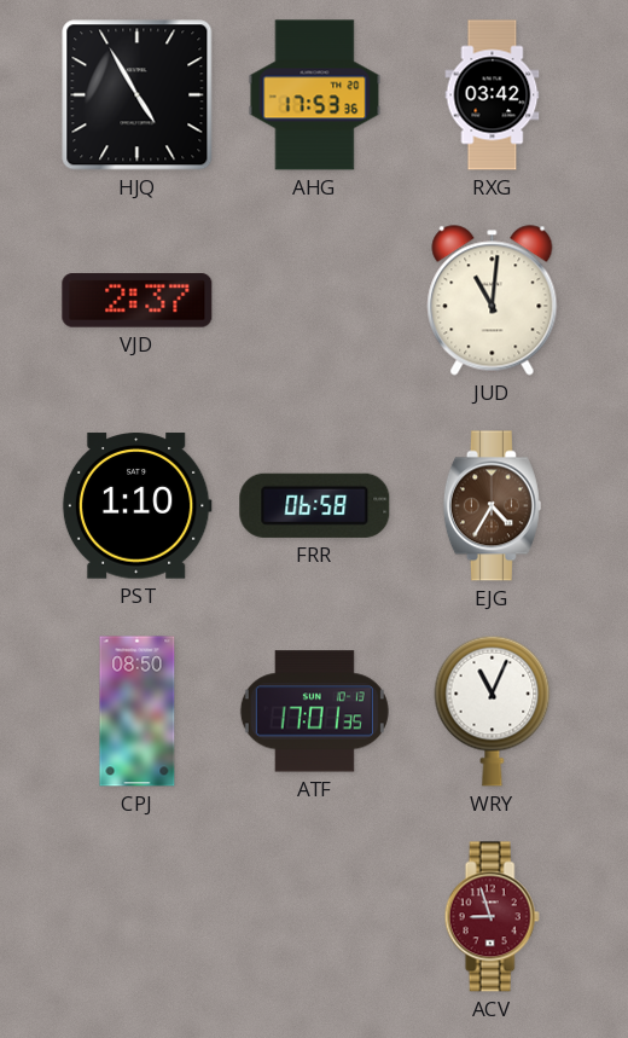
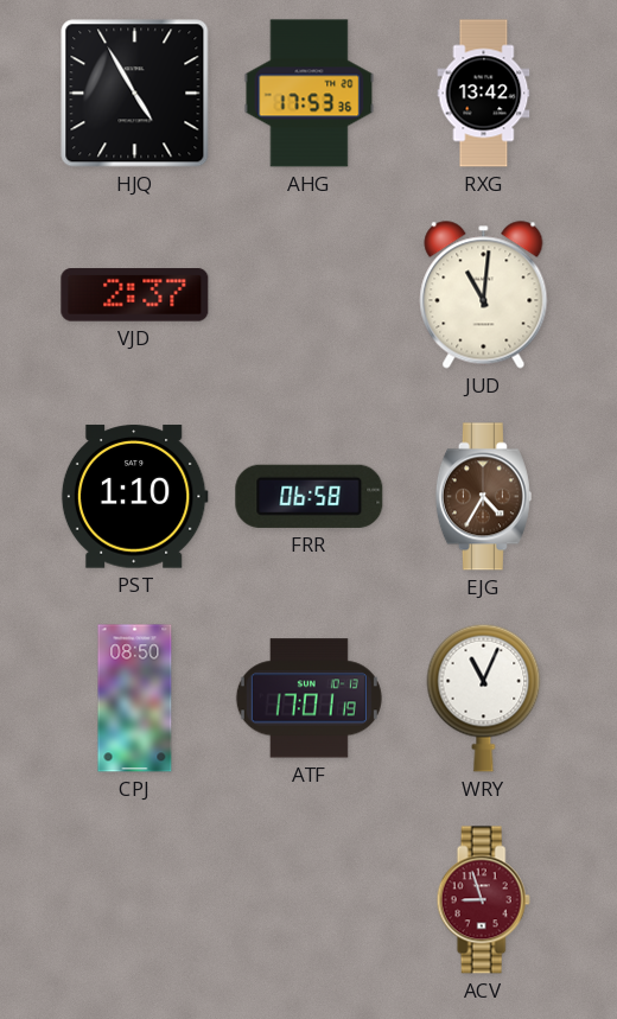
RXG: 03:42 -> 13:42
ATF: 17:01:35 -> 17:01:19
